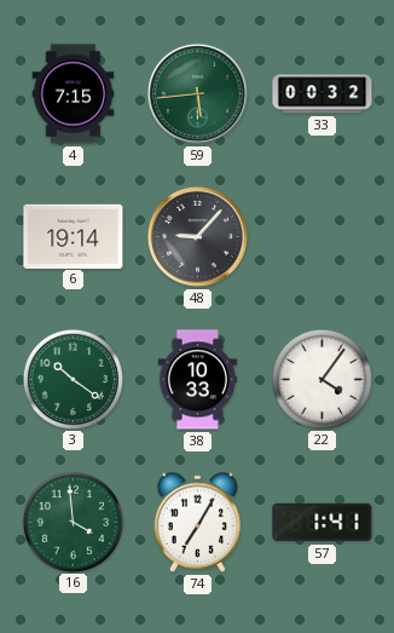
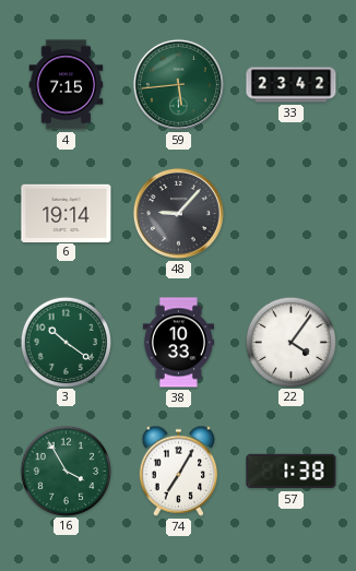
33: 00:32 -> 23:42
16: 3:59 -> 3:55
57: 1:41 -> 1:38
